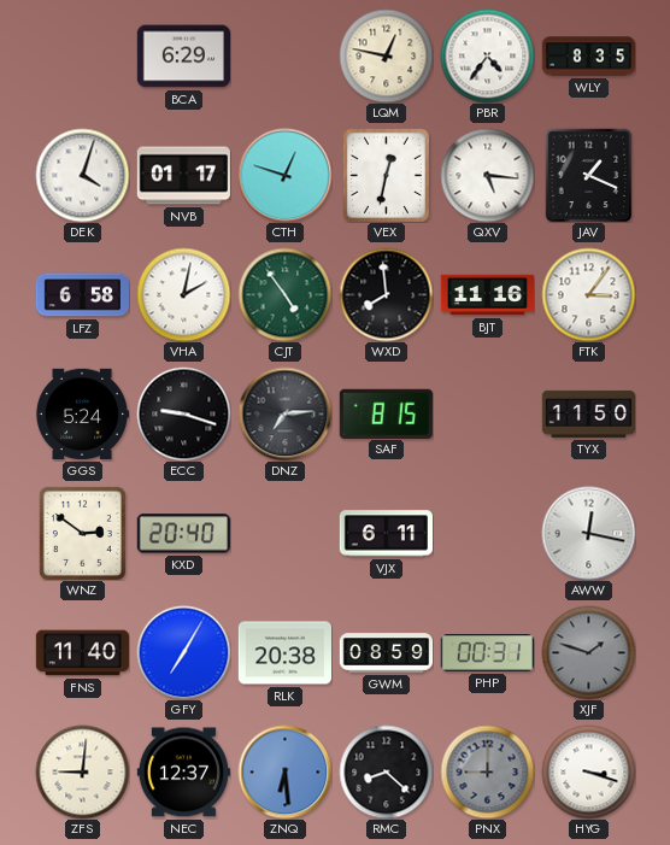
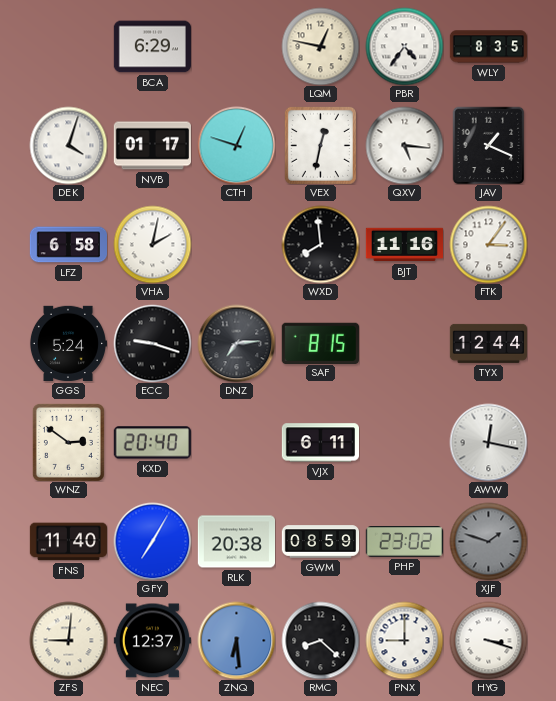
CJT: 4:54 -> none
TYX: 11:50 -> 12:44
PHP: 00:31 -> 23:02
PNX dial: grey -> white
